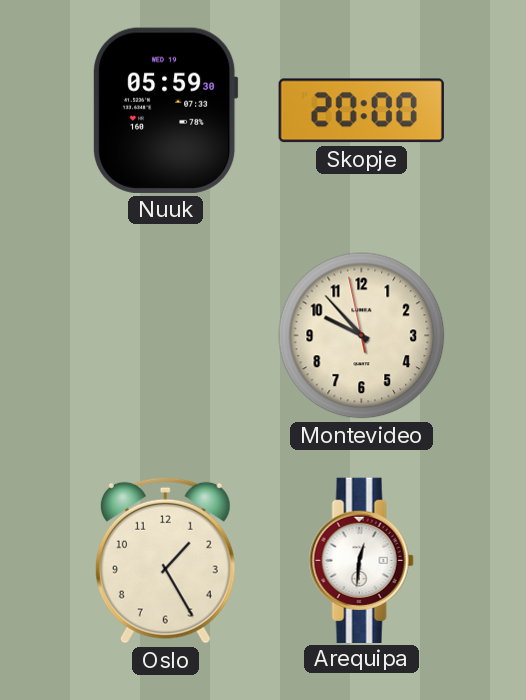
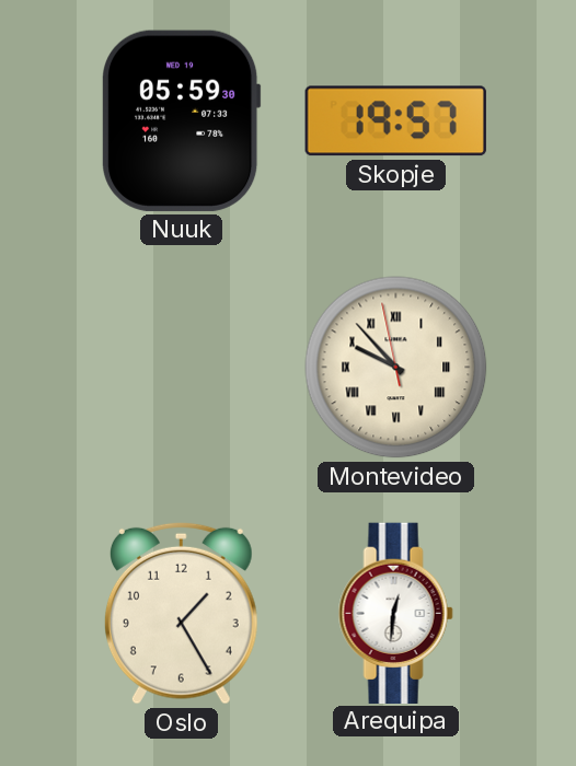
Skopje: 20:00 -> 19:57
Montevideo numerals: Arabic -> Roman
